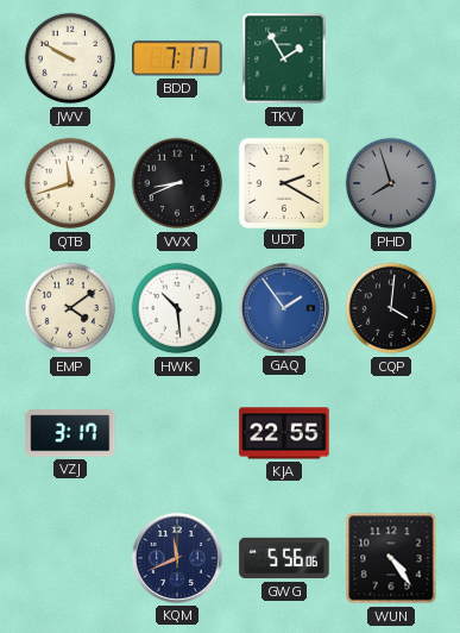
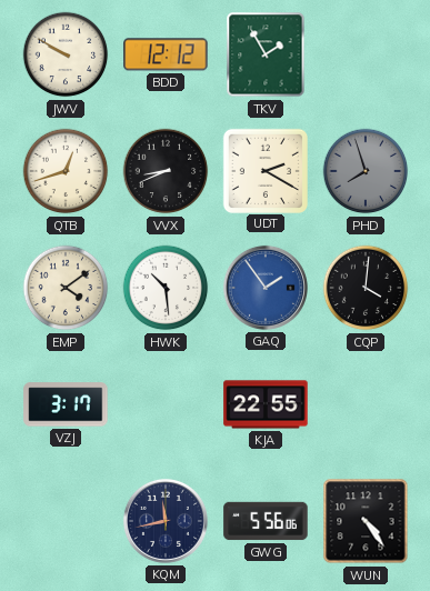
BDD: 7:17 -> 12:12
QTB: 11:42 -> 12:42
KQM: 11:41 -> 11:43
